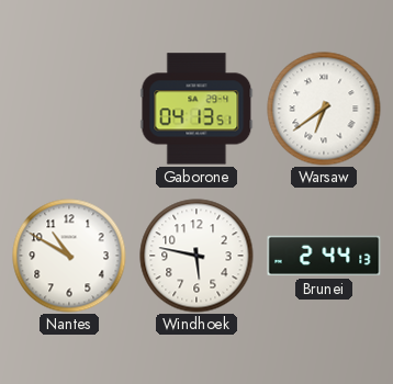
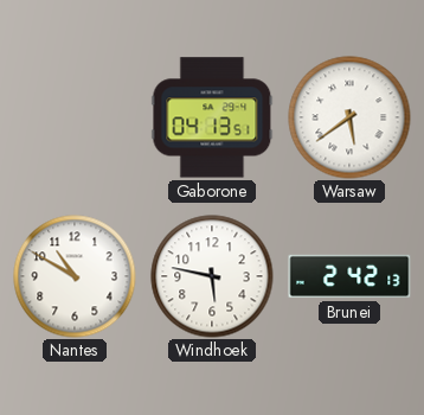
Warsaw: 6:39 -> 5:39
Brunei: 2:44 -> 2:42
